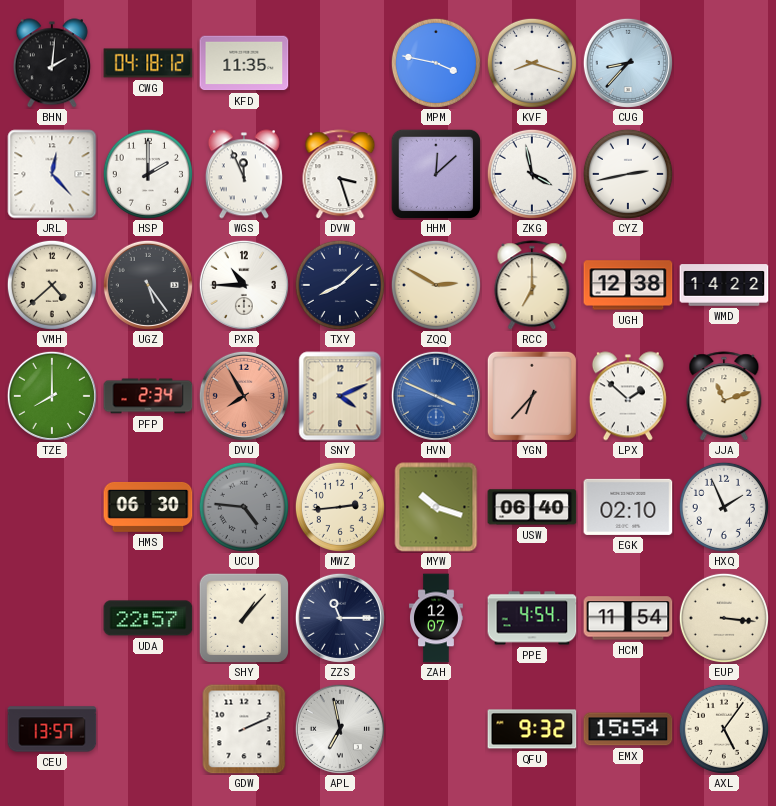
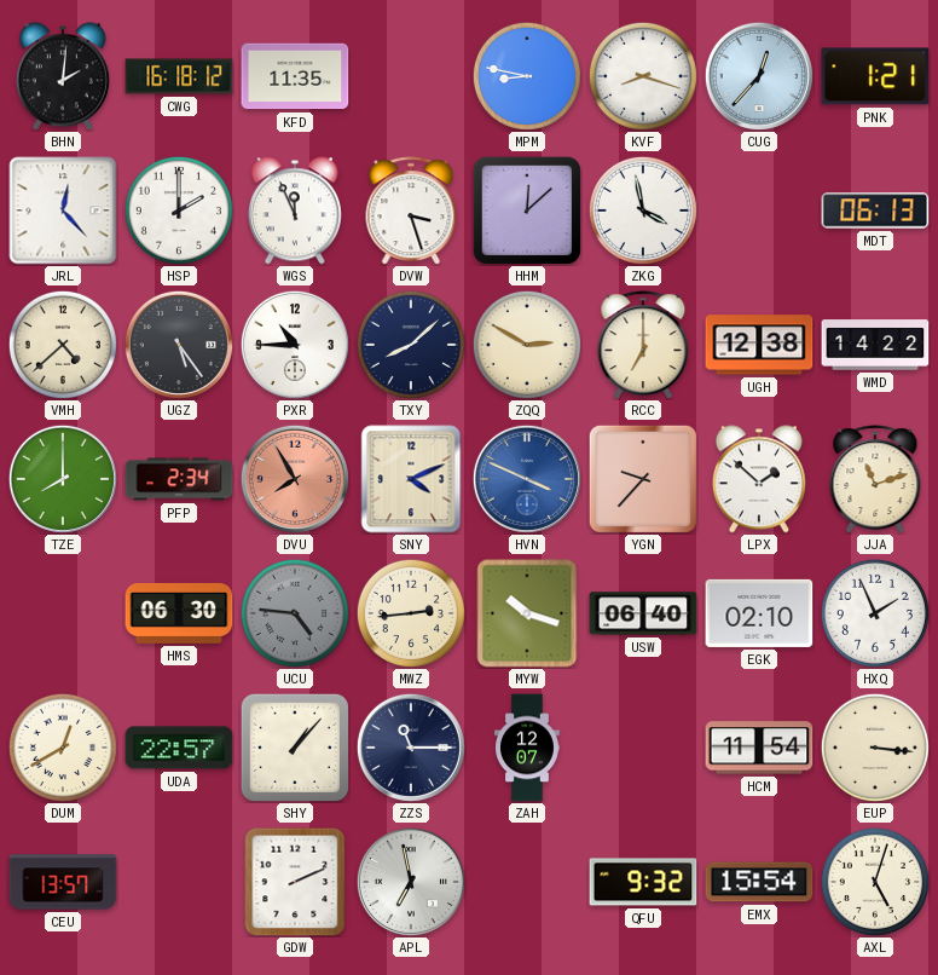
CWG: 04:18 -> 16:18
MPM: 3:47 -> 8:47
CUG: 8:37 -> 12:37
PNK: none -> 1:21
CYZ: 2:43 -> none
MDT: none -> 06:13
YGN: 6:37 -> 9:37
DUM: none -> 12:40
PPE: 4:54 -> none
AXL: 5:06 -> 5:03
